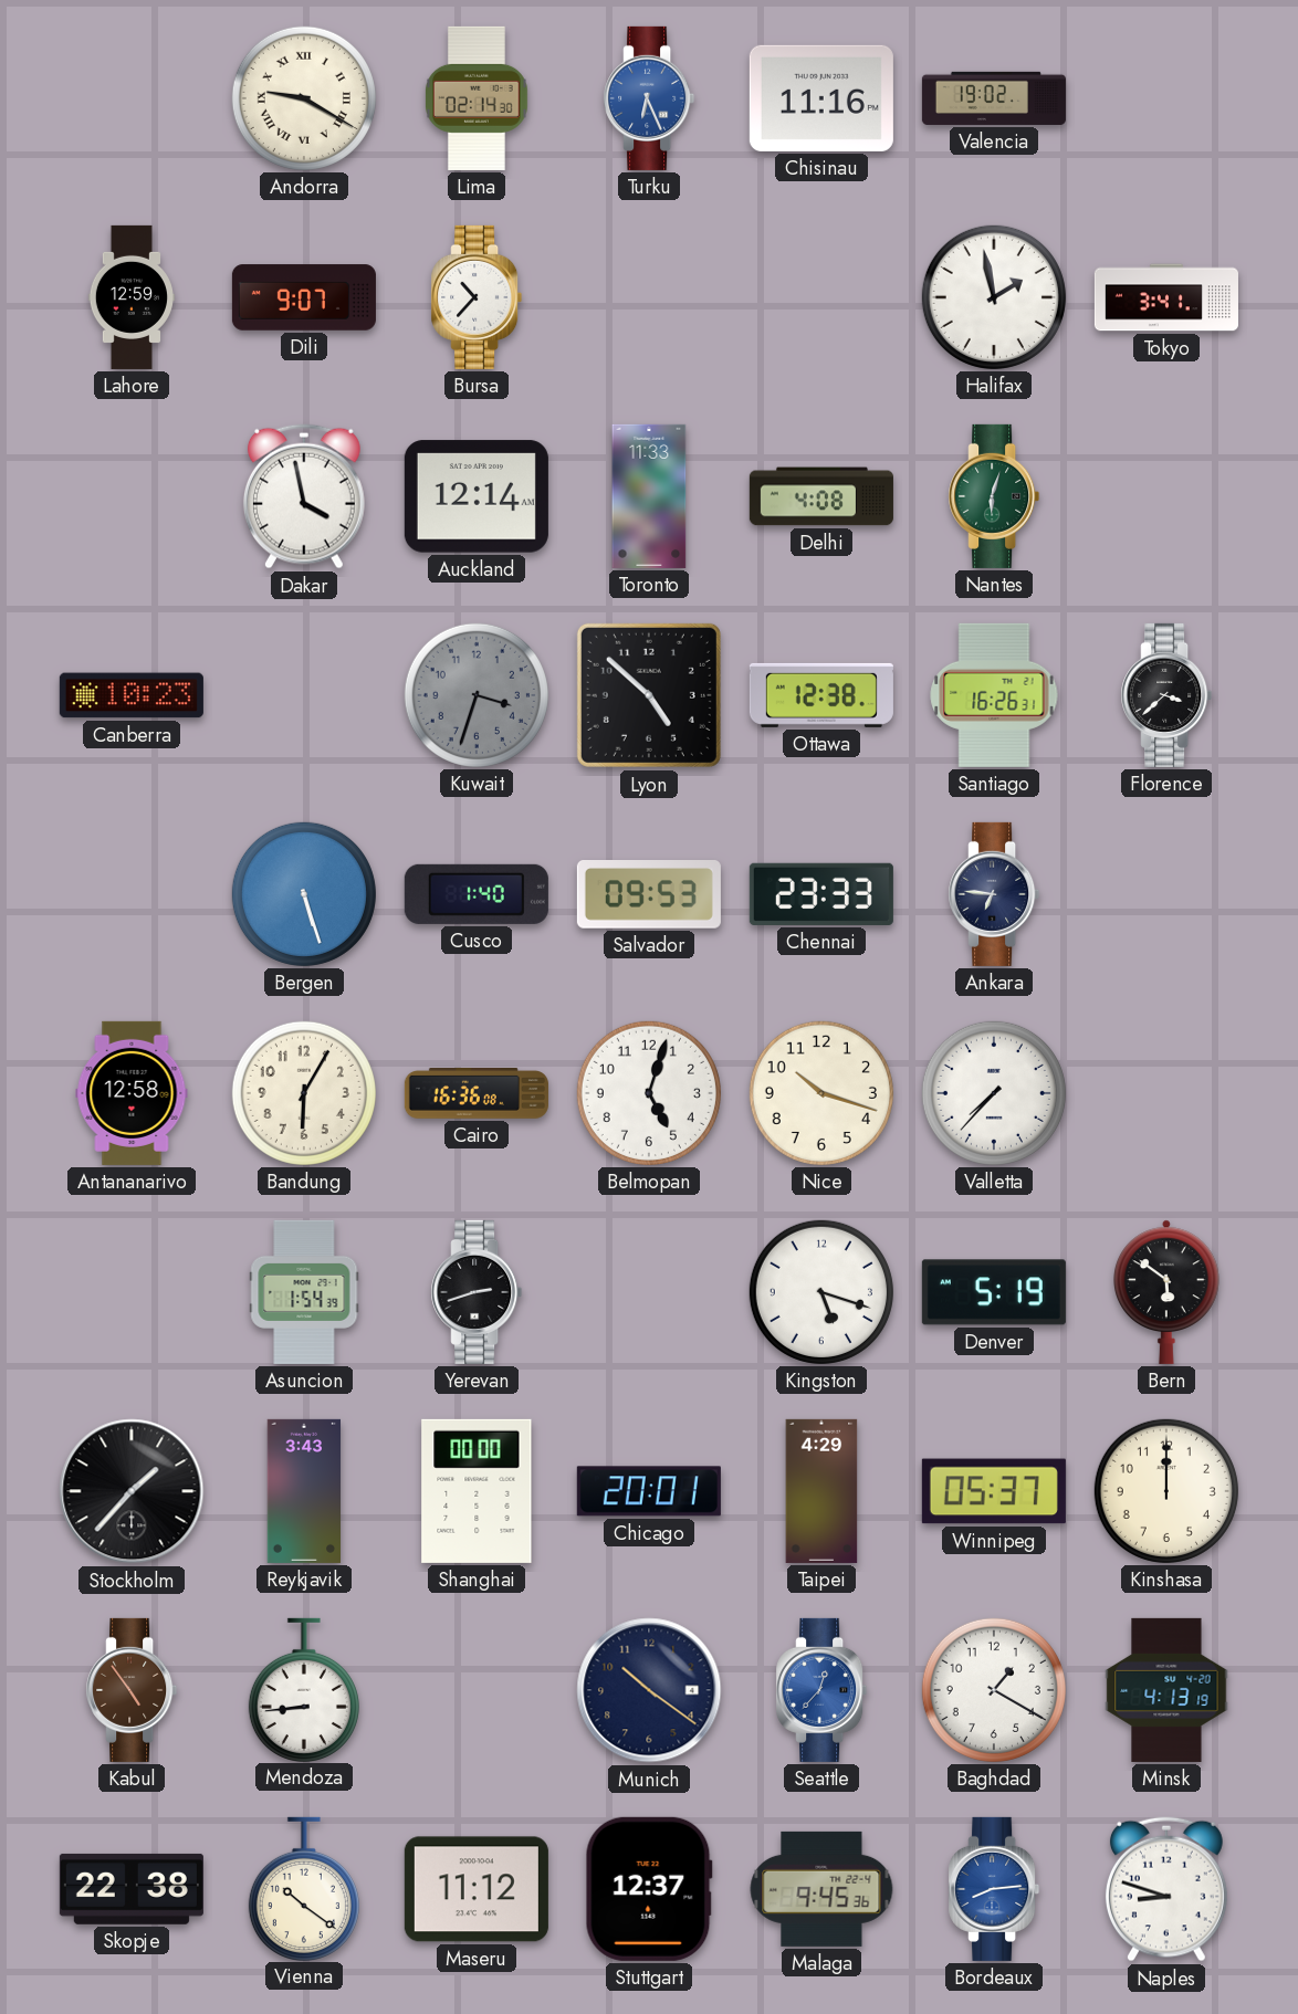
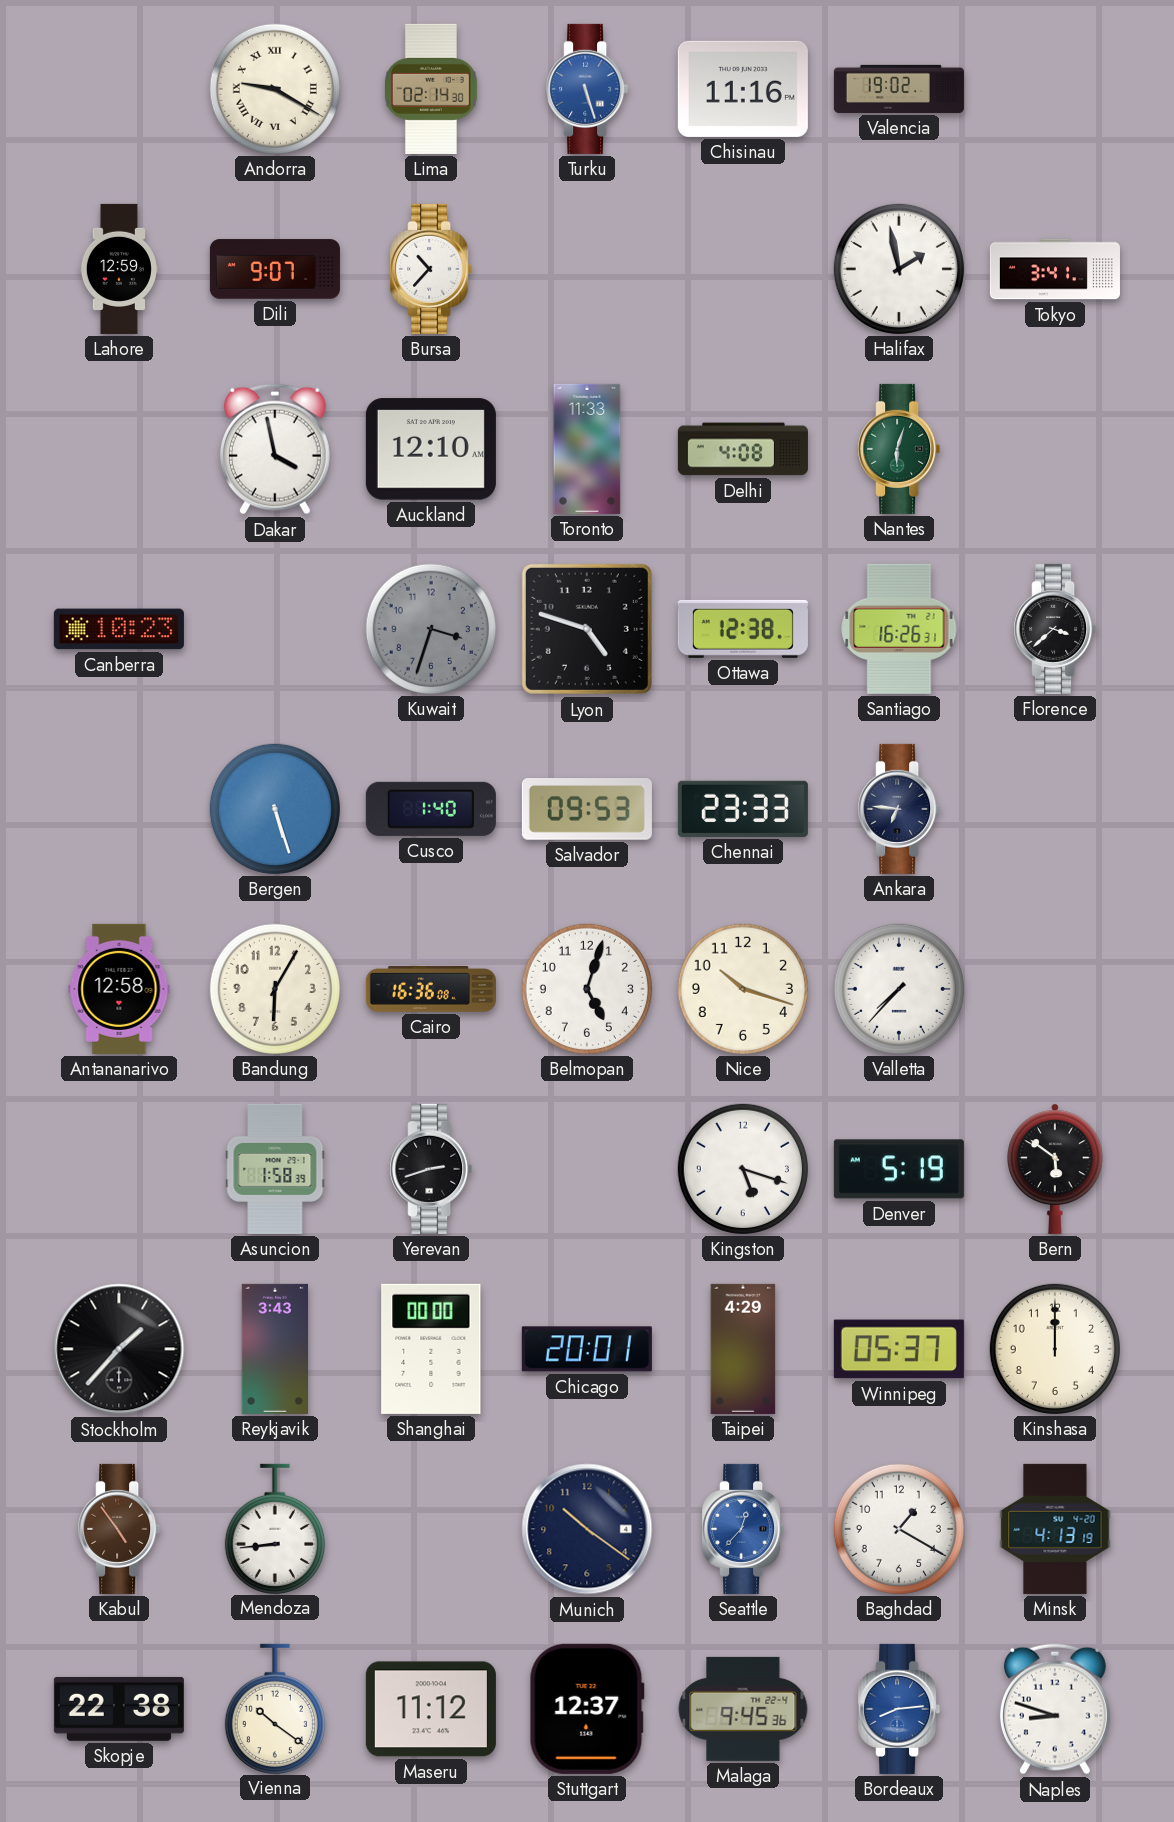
Turku: 6:26 -> 5:27
Auckland: 12:14 -> 12:10
Lyon: 4:52 -> 4:48
Asuncion: 1:54 -> 1:58
